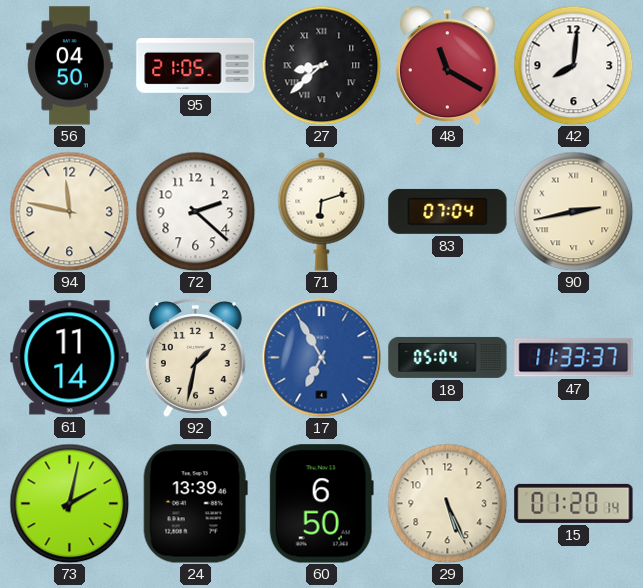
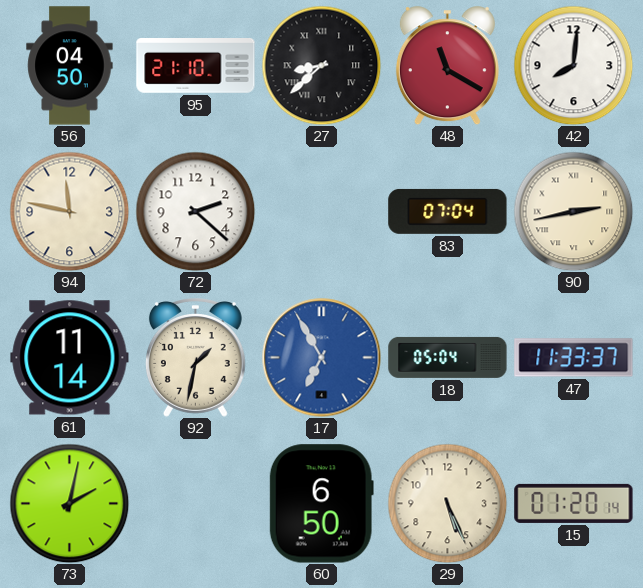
95: 21:05 -> 21:10
71: 6:12 -> none
24: 13:39 -> none
